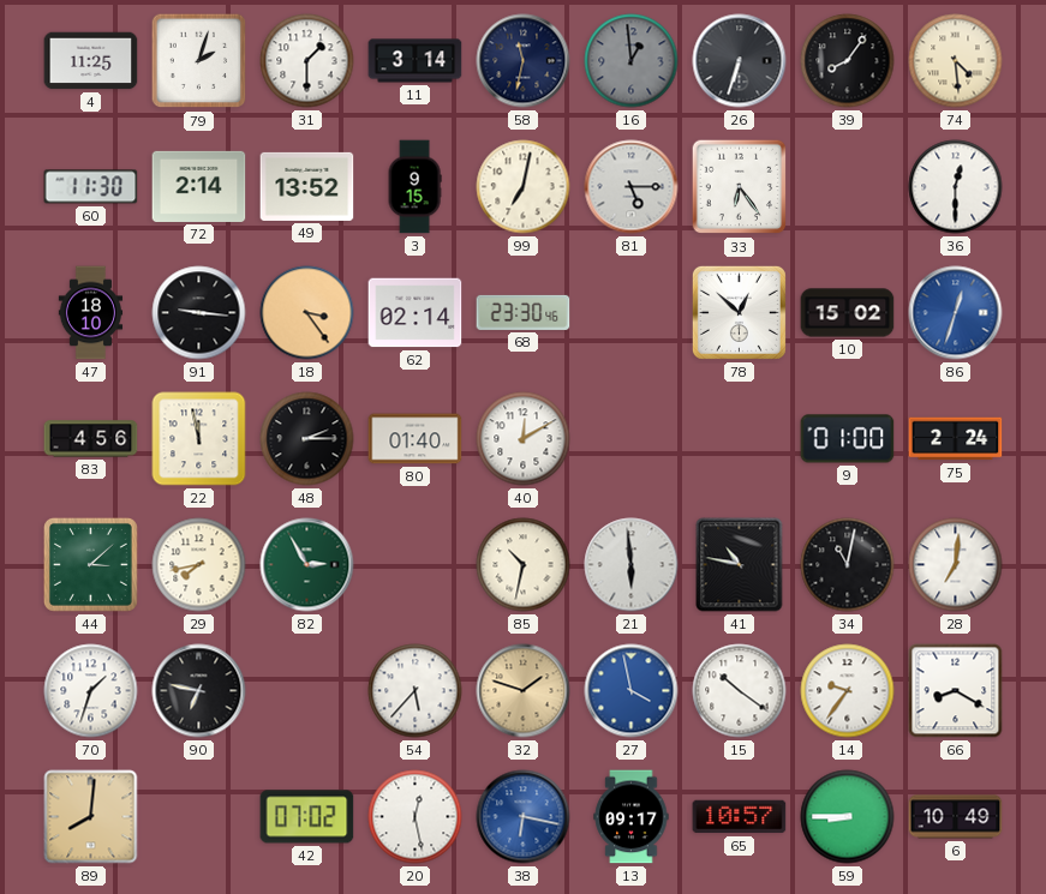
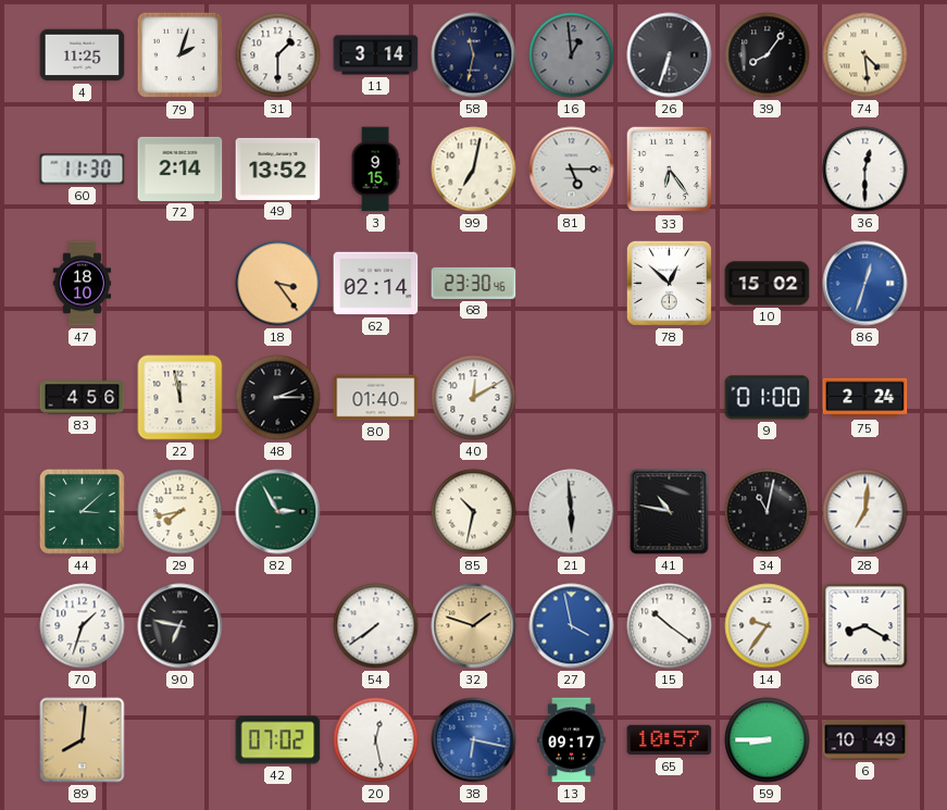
91: 9:16 -> none
54: 5:37 -> 7:39
